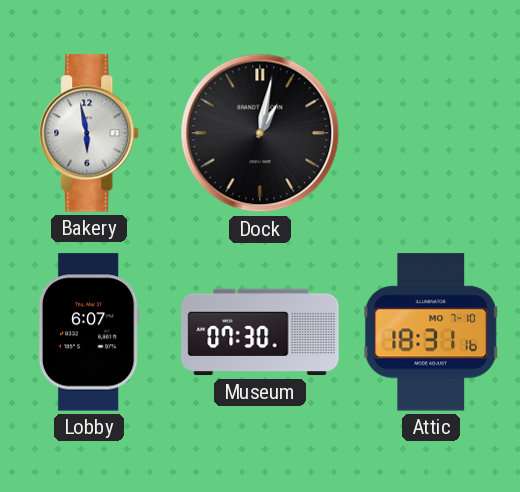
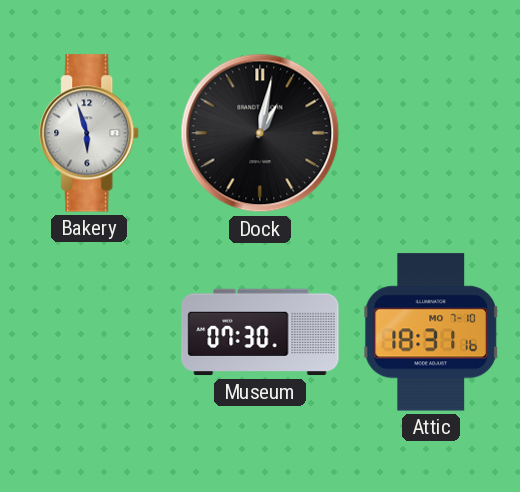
Bakery: 5:58 -> 5:57
Lobby: 6:07 -> none
